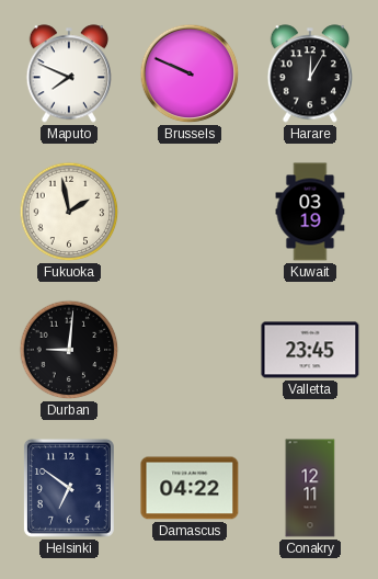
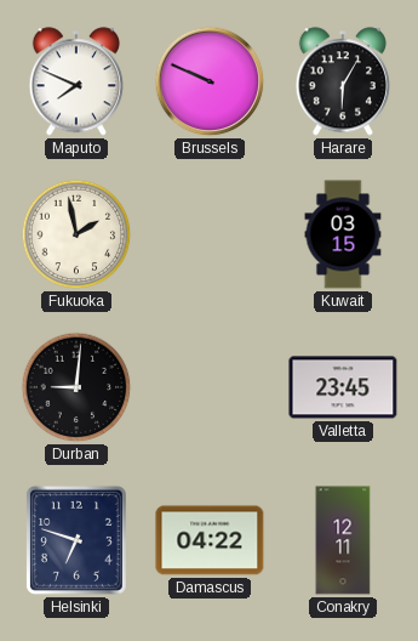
Harare: 12:05 -> 6:05
Kuwait: 03:19 -> 03:15
Helsinki: 6:51 -> 6:48
